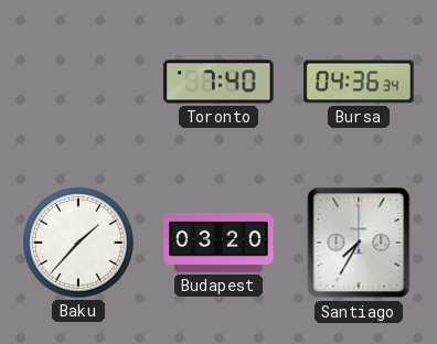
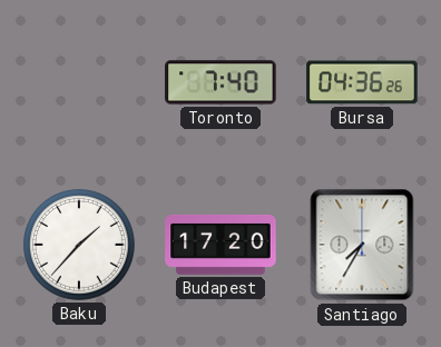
Bursa: 04:36:34 -> 04:36:26
Budapest: 03:20 -> 17:20
